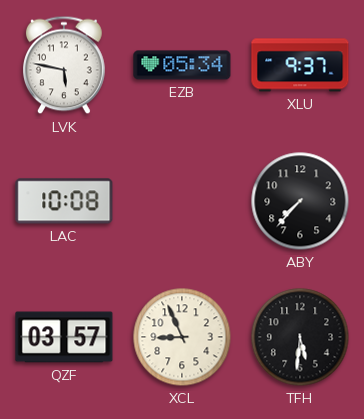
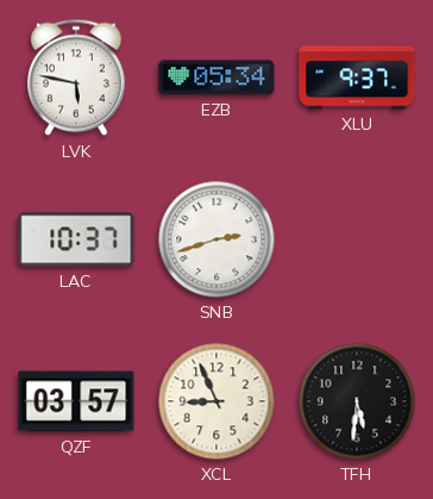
LAC: 10:08 -> 10:37
SNB: none -> 2:42
ABY: 7:37 -> none
